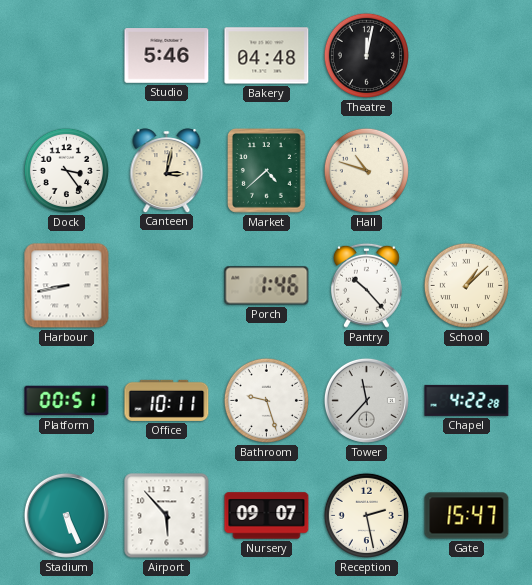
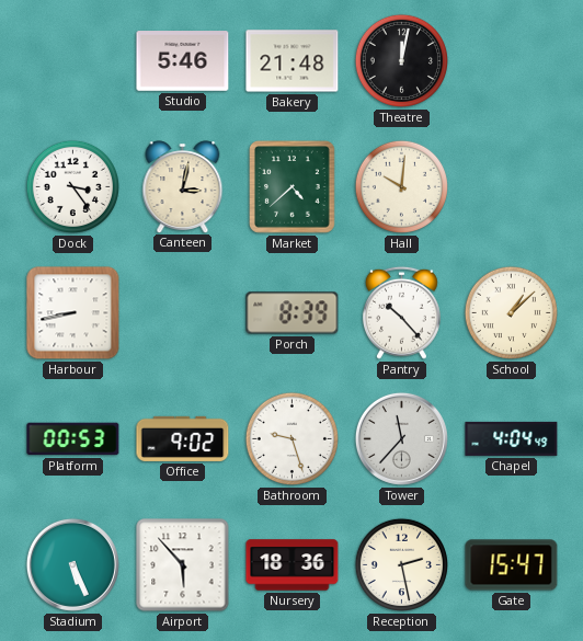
Bakery: 04:48 -> 21:48
Hall: 10:48 -> 10:01
Porch: 1:46 -> 8:39
Platform: 00:51 -> 00:53
Office: 10:11 -> 9:02
Chapel: 4:22 -> 4:04
Nursery: 09:07 -> 18:36
